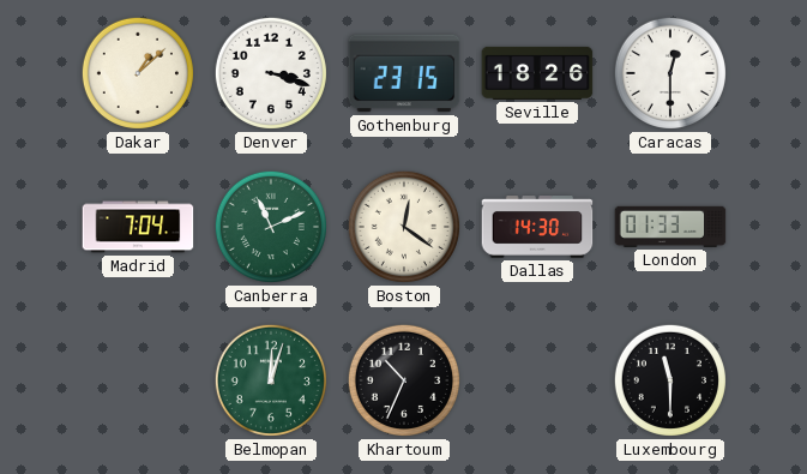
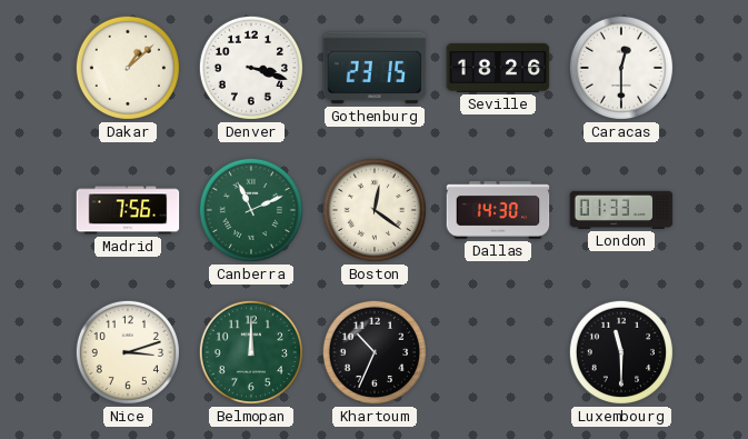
Madrid: 7:04 -> 7:56
Nice: none -> 3:12
Belmopan: 12:03 -> 12:00
